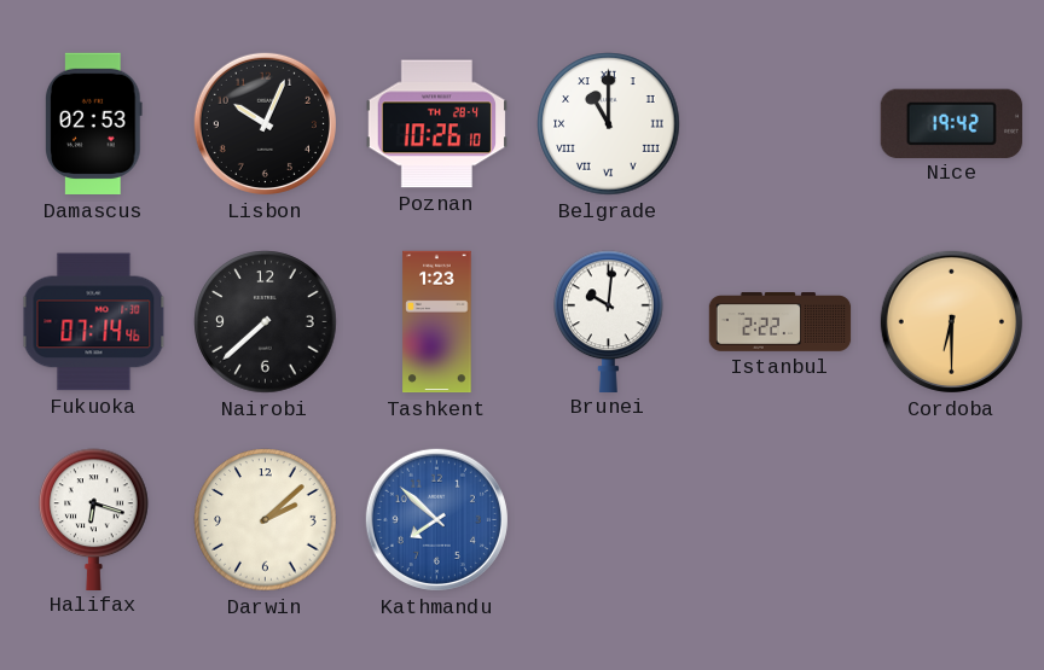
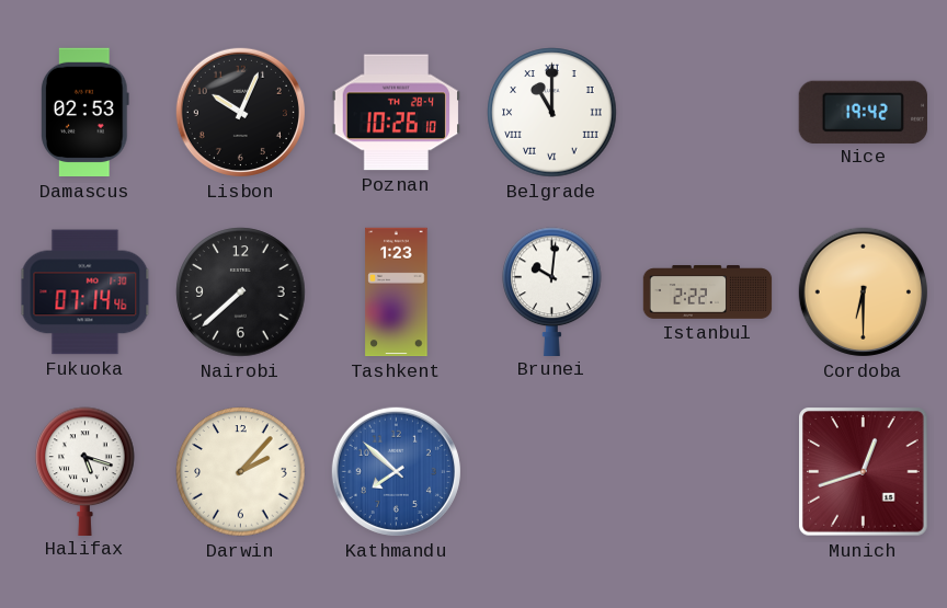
Halifax: 6:18 -> 5:18
Darwin: 2:08 -> 2:07
Munich: none -> 12:42
